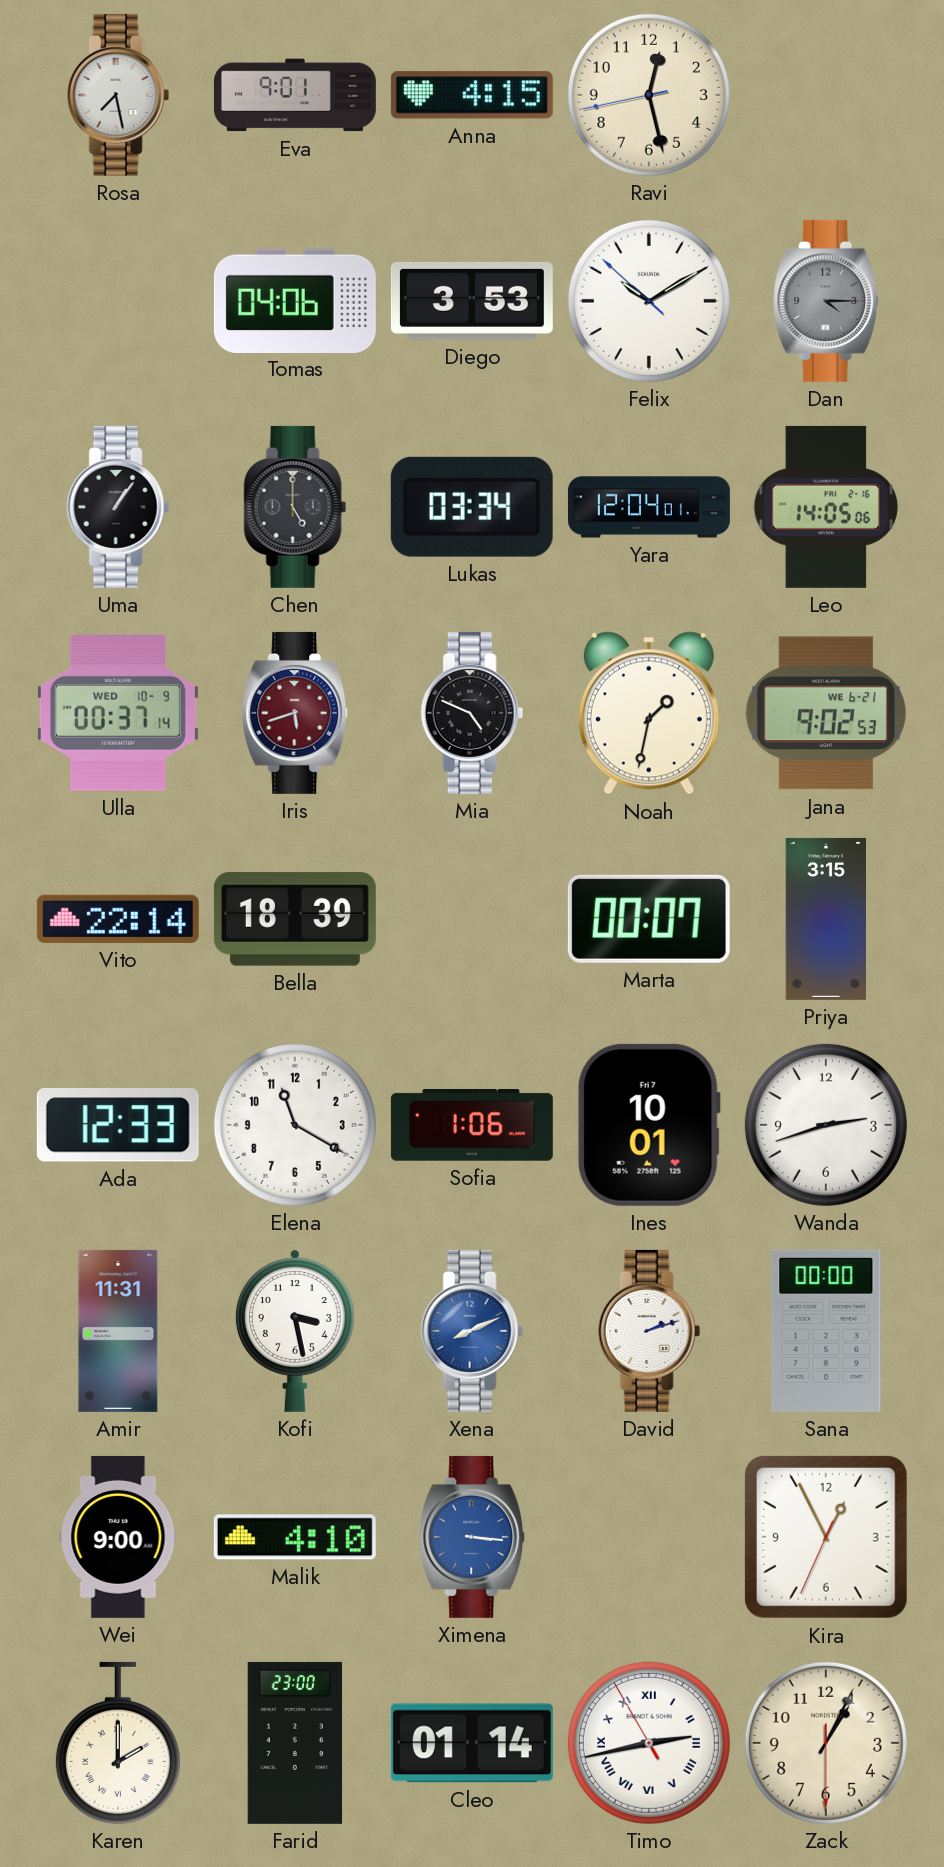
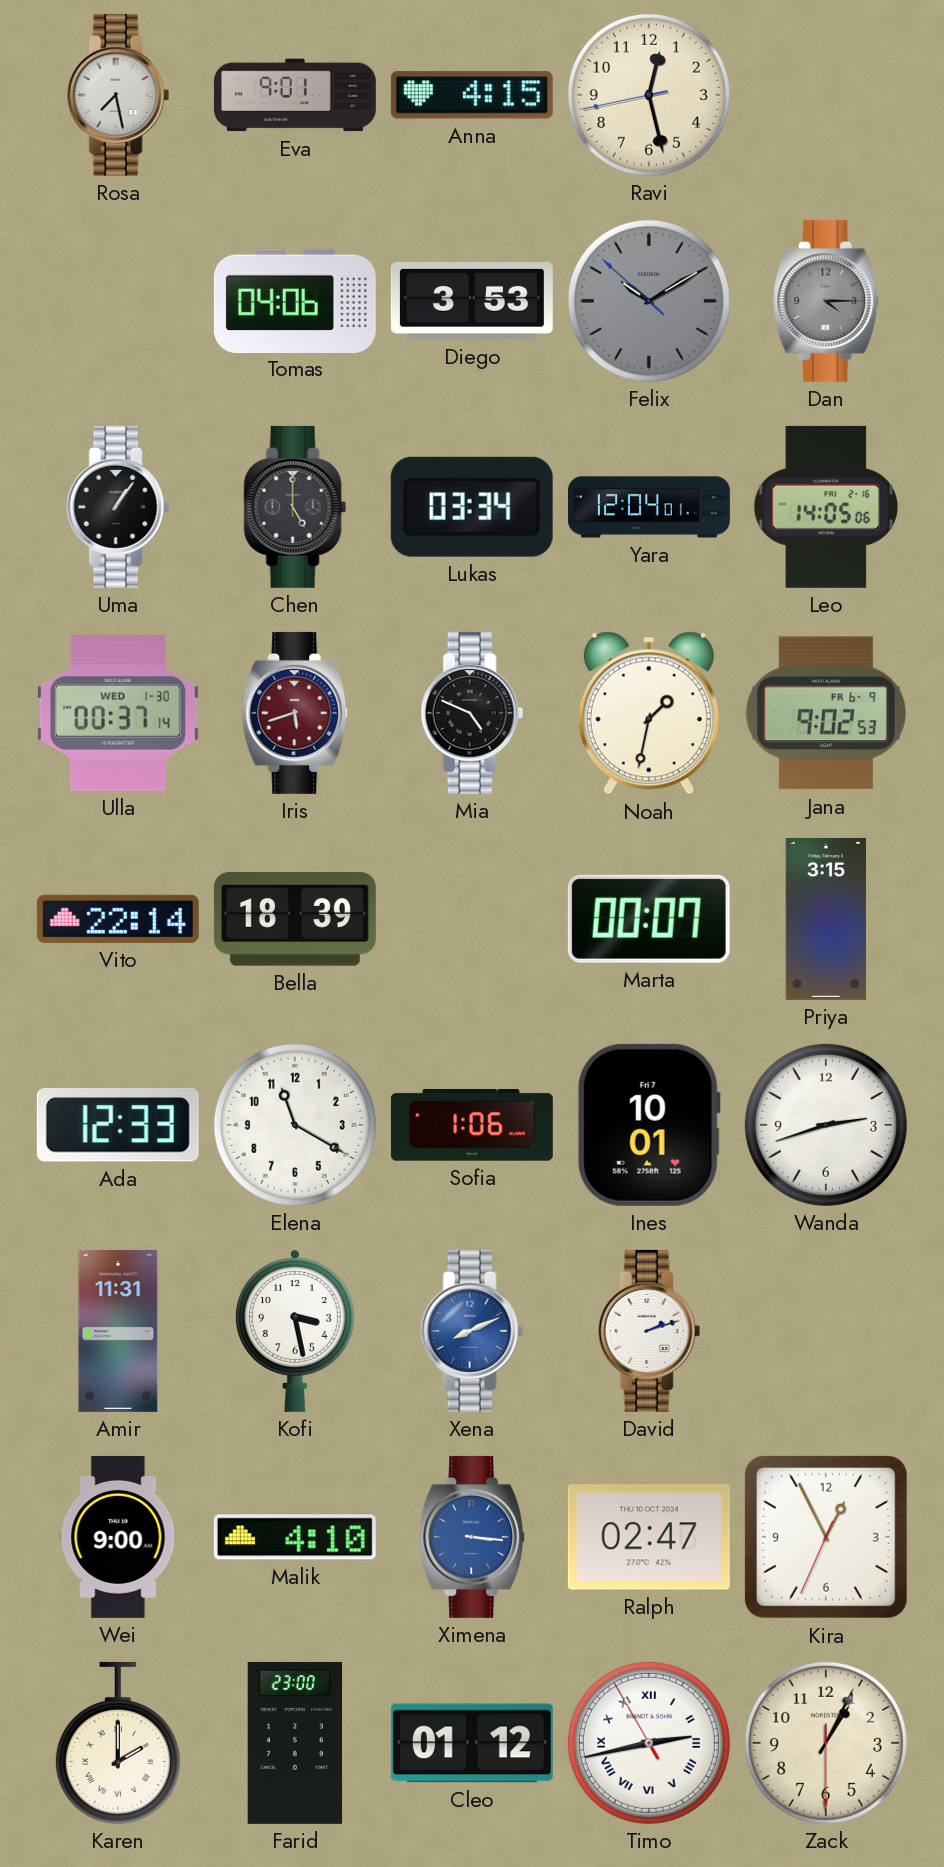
Felix dial: white -> grey
Ulla date: WED 10-9 -> WED 1-30
Jana date: WE 6-21 -> FR 6-9
Sana: 00:00 -> none
Ralph: none -> 02:47
Cleo: 01:14 -> 01:12
